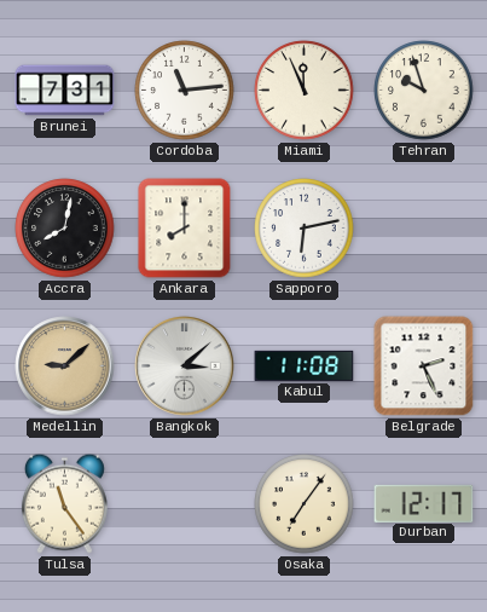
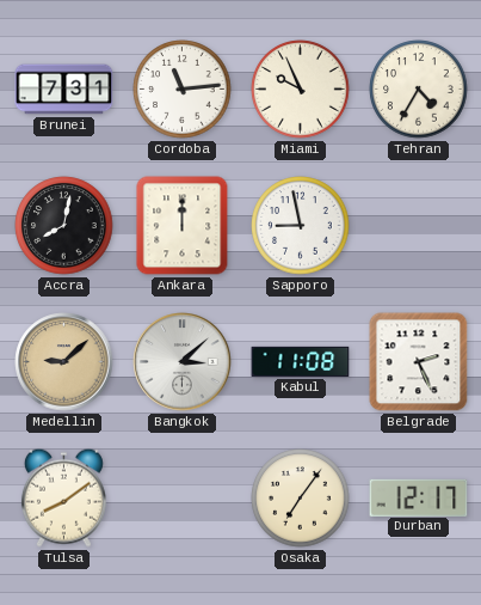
Miami: 11:56 -> 9:56
Tehran: 9:57 -> 4:35
Ankara: 8:00 -> 12:00
Sapporo: 6:13 -> 8:58
Tulsa: 11:24 -> 8:09
